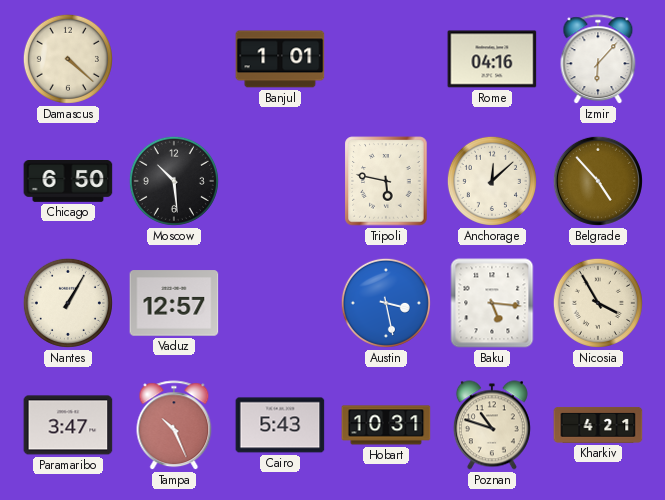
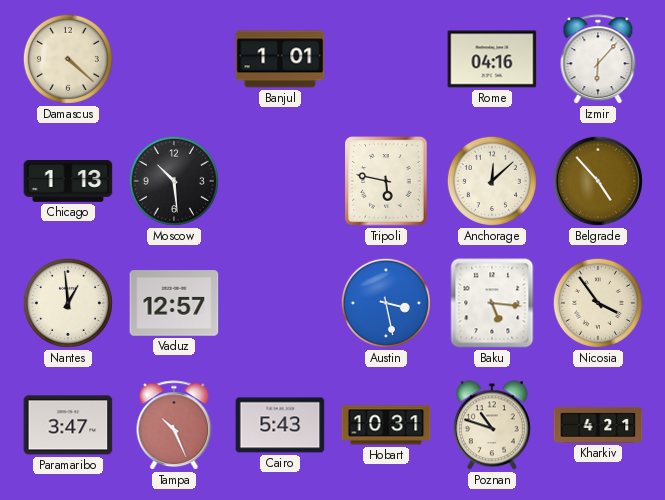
Chicago: 6:50 -> 1:13
Nantes: 1:05 -> 12:59
Nicosia: 3:55 -> 3:54
